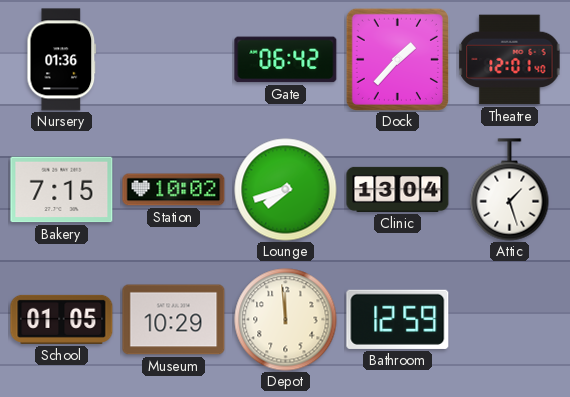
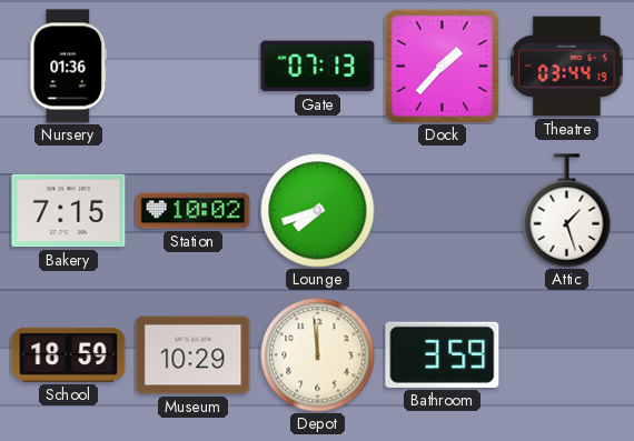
Gate: 06:42 -> 07:13
Theatre: 12:01 -> 03:44
Clinic: 13:04 -> none
School: 01:05 -> 18:59
Bathroom: 12:59 -> 3:59
